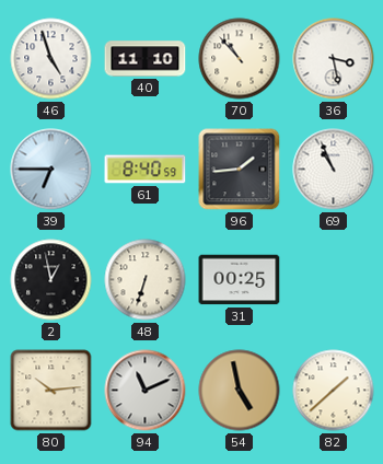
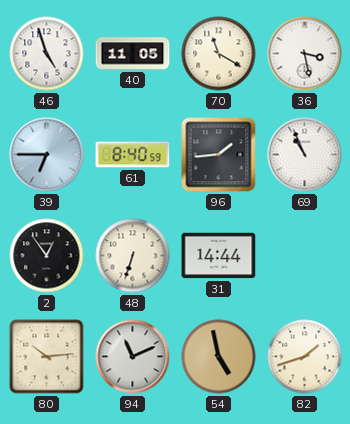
40: 11:10 -> 11:05
70: 10:53 -> 11:20
2: 12:58 -> 12:54
31: 00:25 -> 14:44
82: 1:38 -> 1:42
